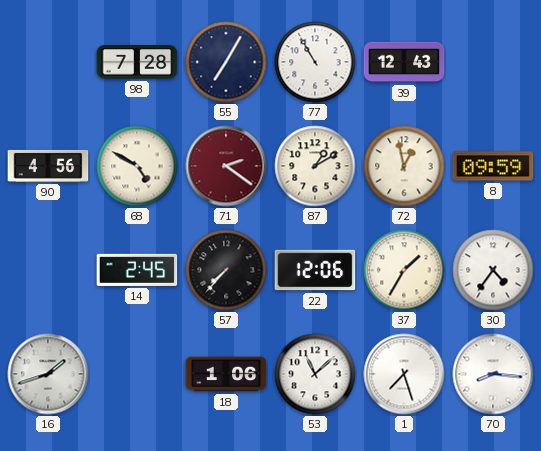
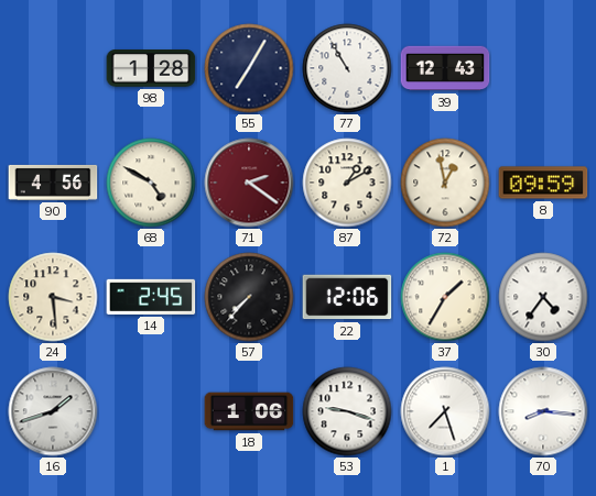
98: 7:28 -> 1:28
24: none -> 3:29
53: 11:08 -> 9:18
